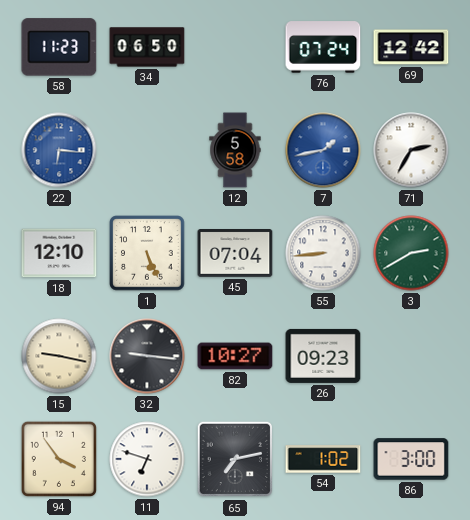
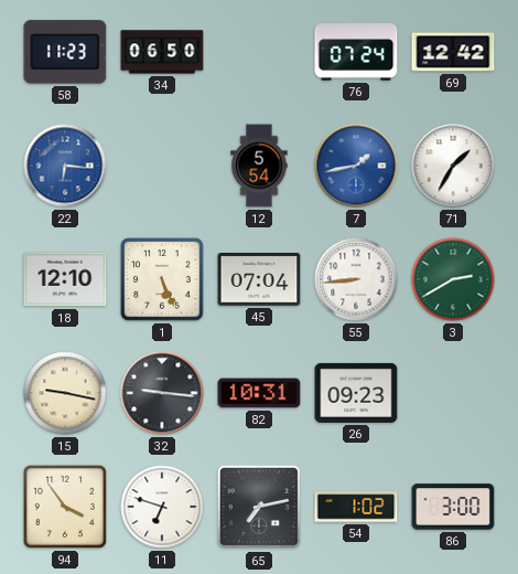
12: 5:58 -> 5:54
71: 2:35 -> 1:35
82: 10:27 -> 10:31
